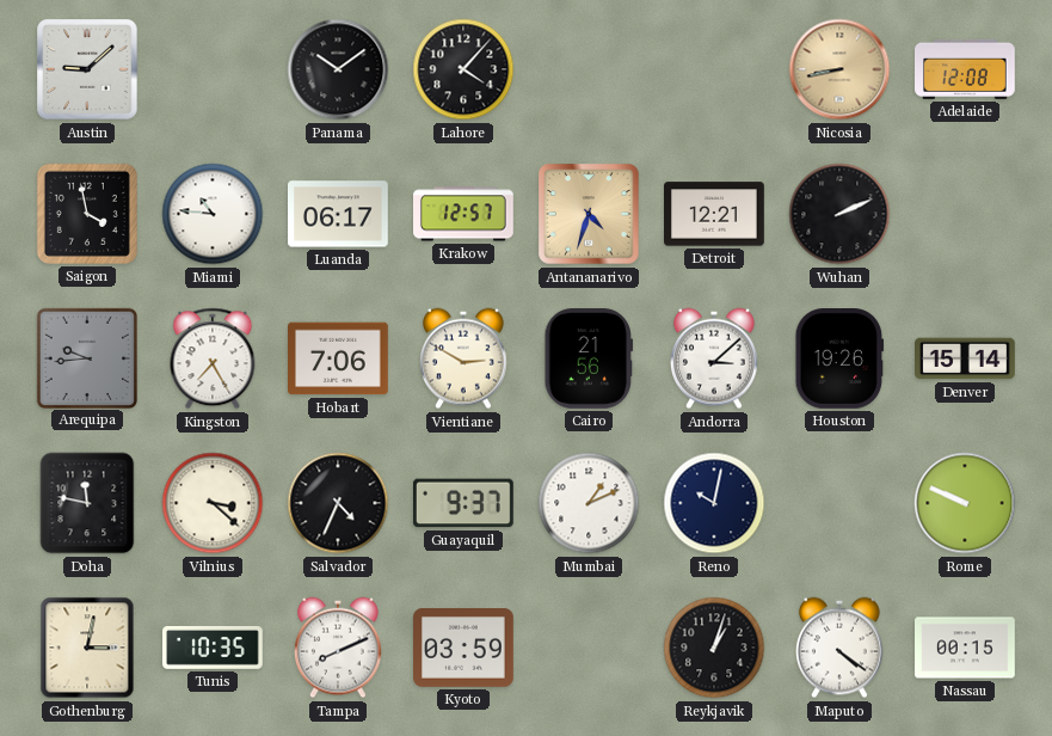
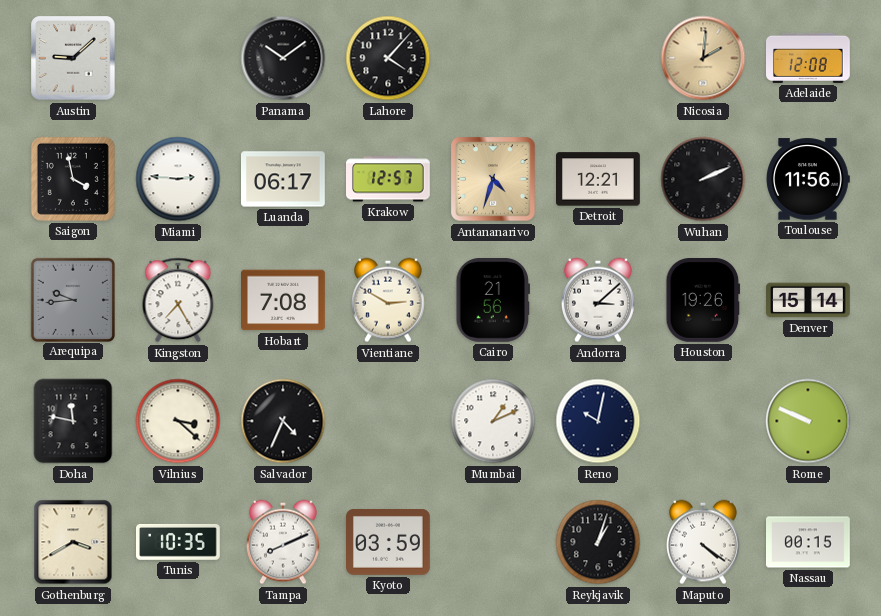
Nicosia: 8:43 -> 2:01
Miami: 10:46 -> 2:46
Toulouse: none -> 11:56
Hobart: 7:06 -> 7:08
Guayaquil: 9:37 -> none
Gothenburg: 3:02 -> 3:40
